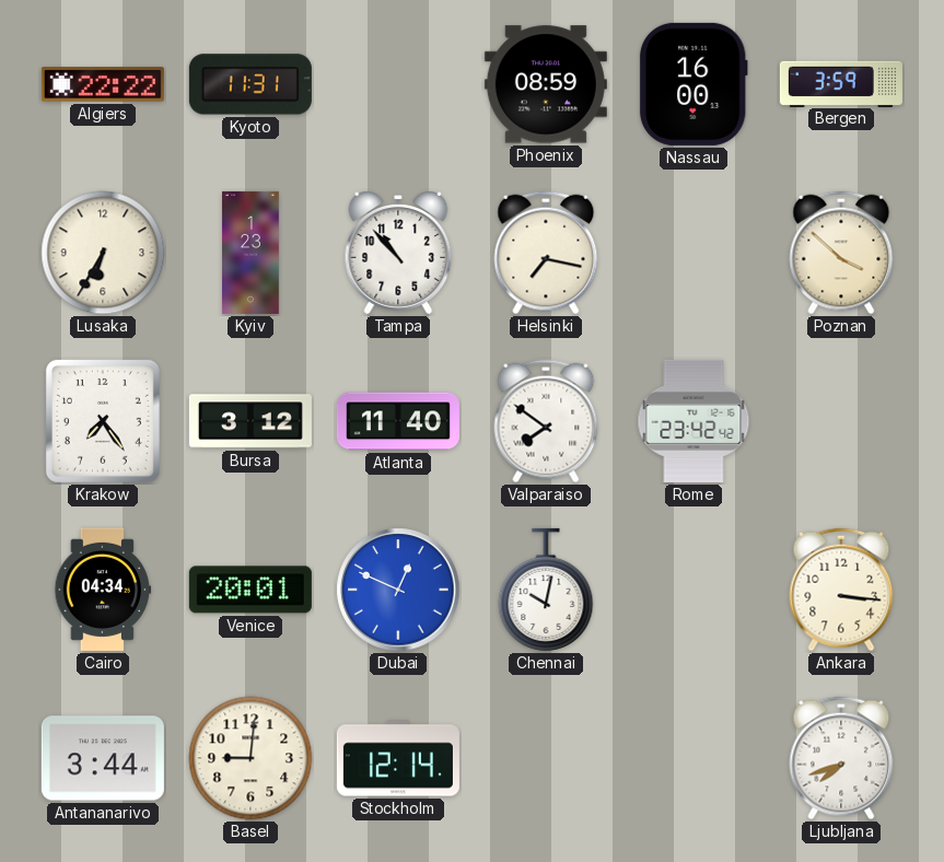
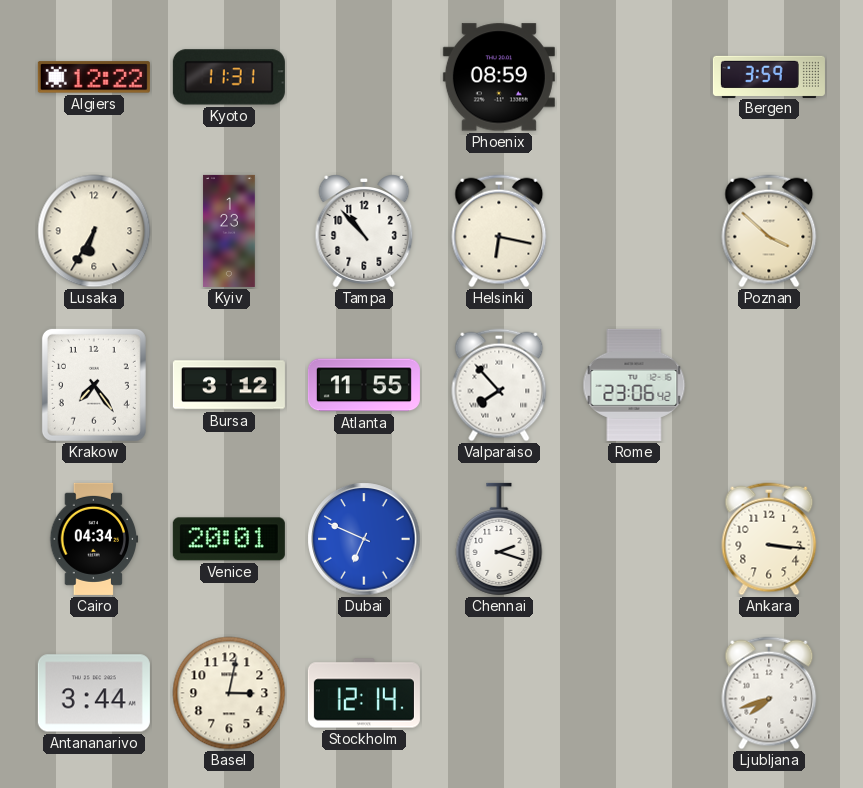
Algiers: 22:22 -> 12:22
Nassau: 16:00 -> none
Helsinki: 7:17 -> 6:17
Atlanta: 11:40 -> 11:55
Valparaiso: 7:51 -> 7:53
Rome: 23:42 -> 23:06
Dubai: 12:49 -> 6:49
Chennai: 10:02 -> 2:18
Basel: 9:01 -> 3:02
